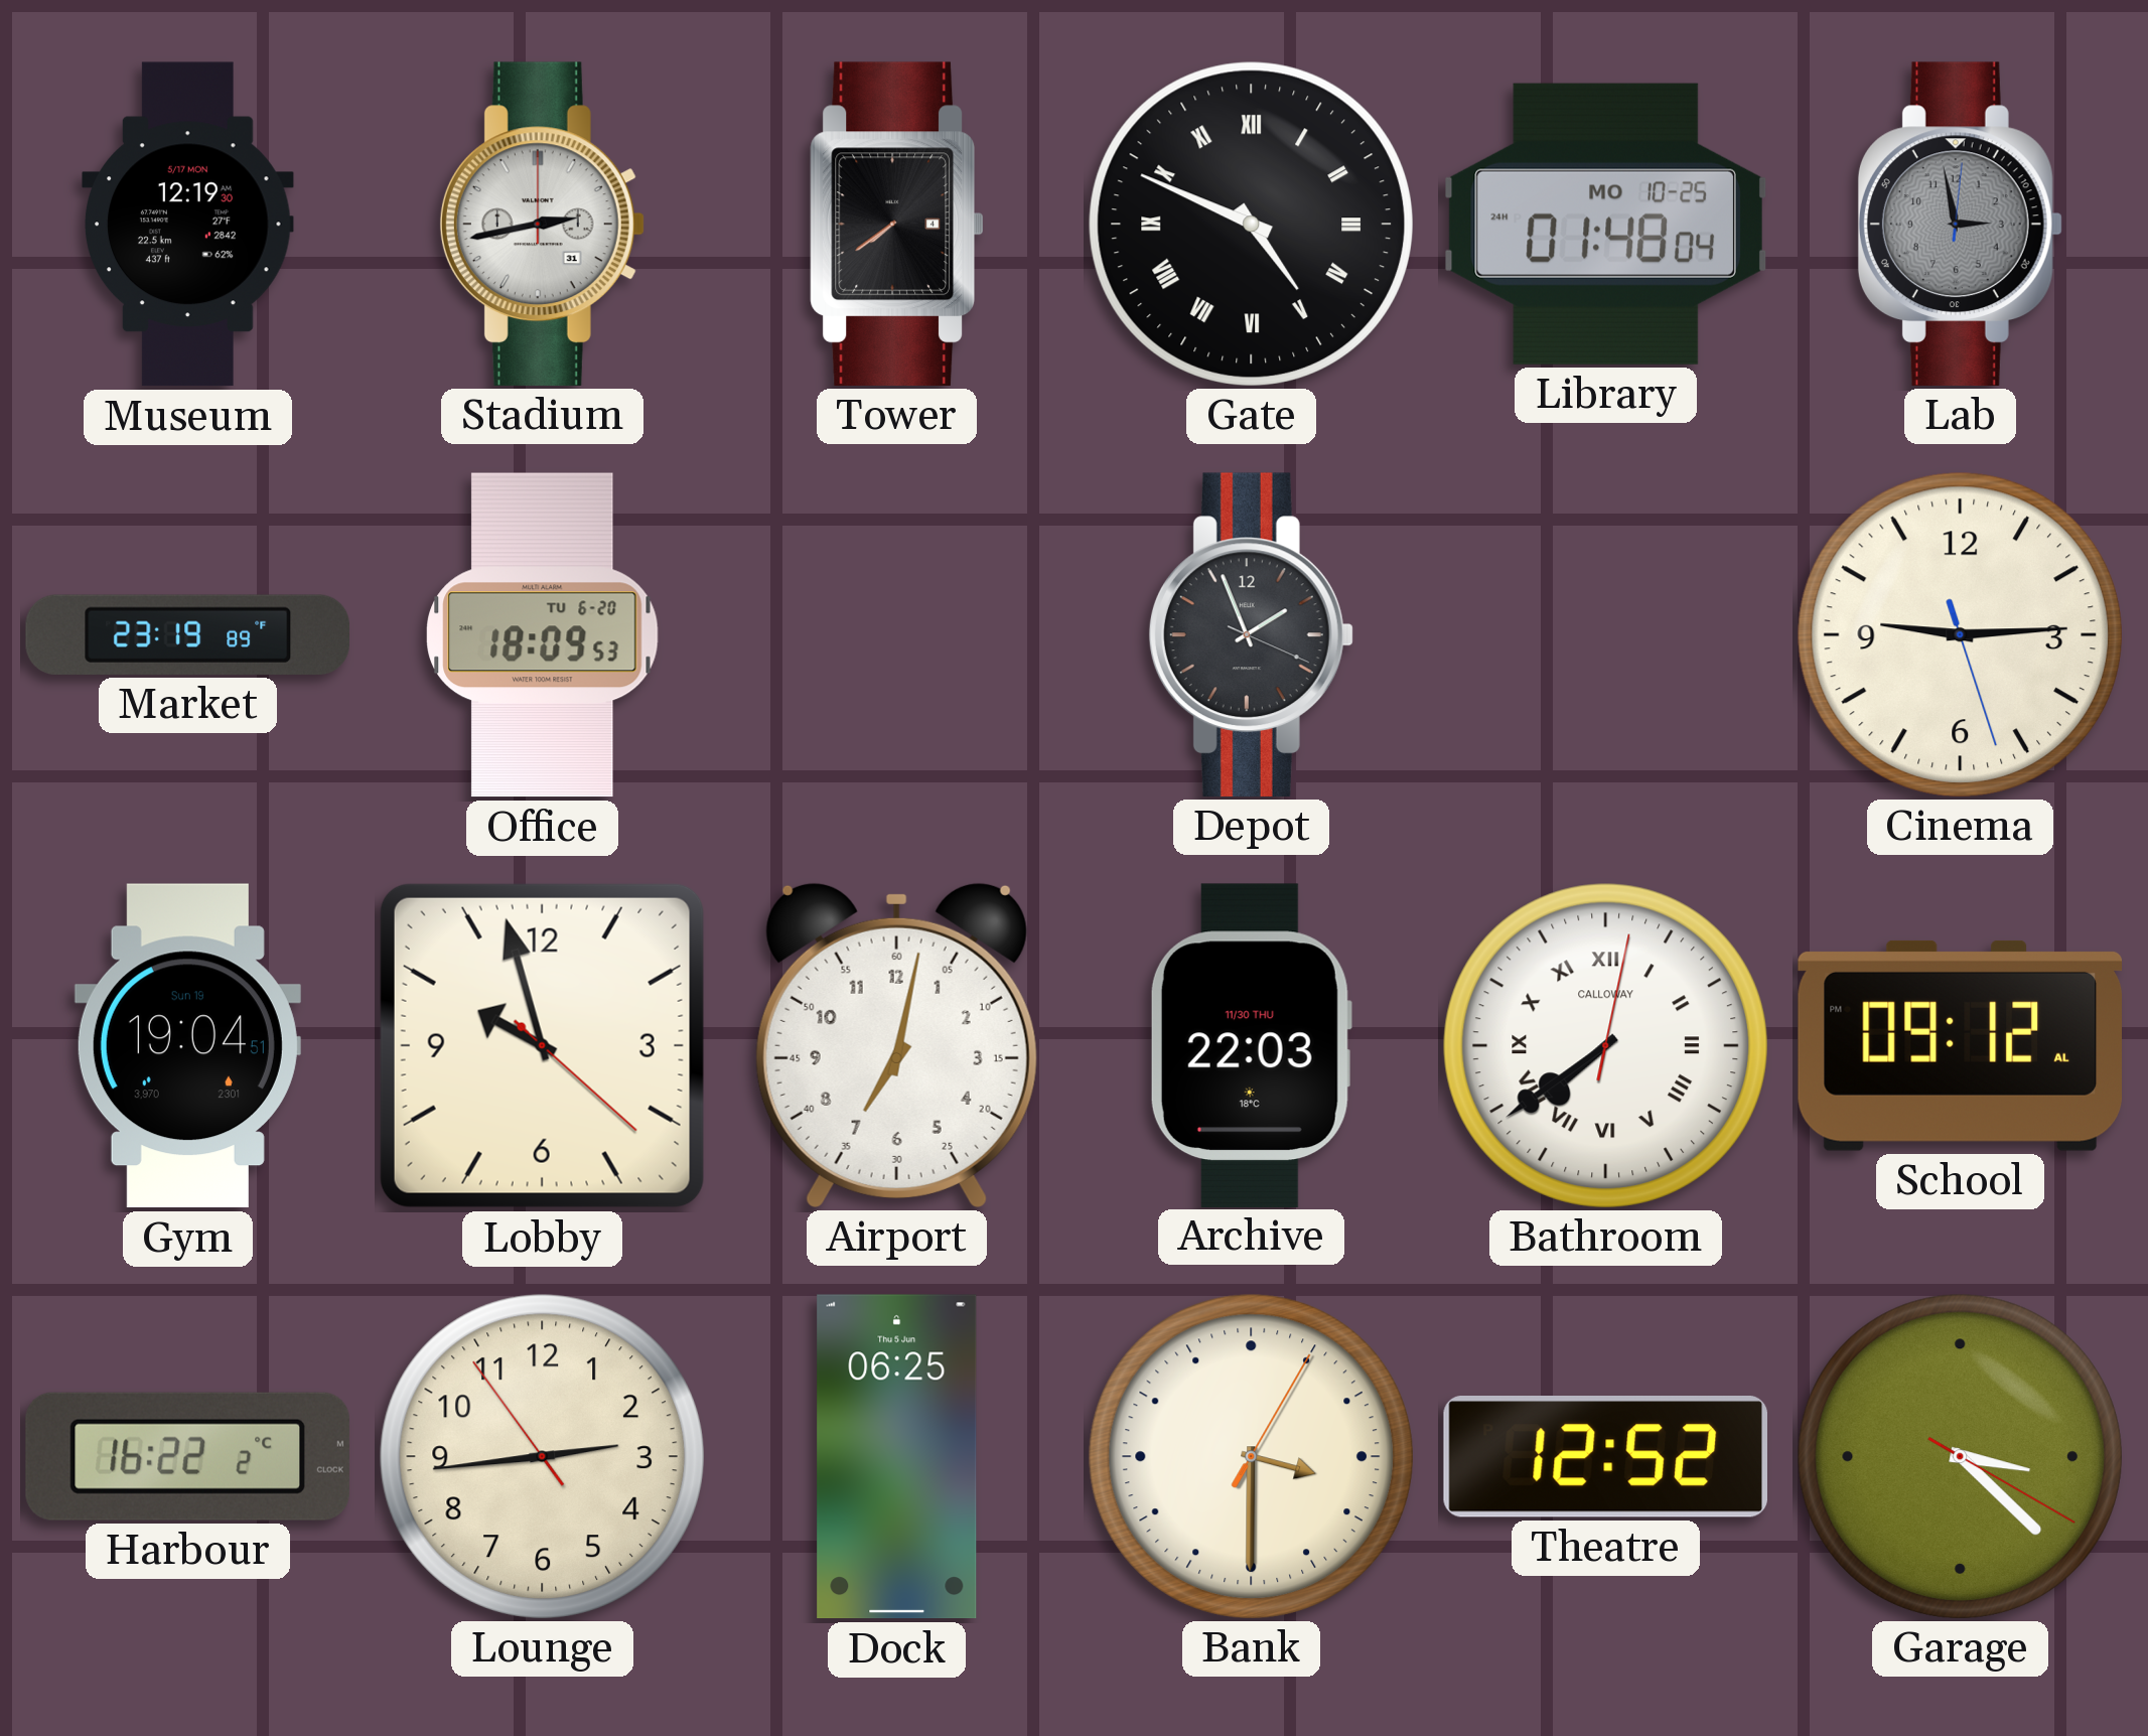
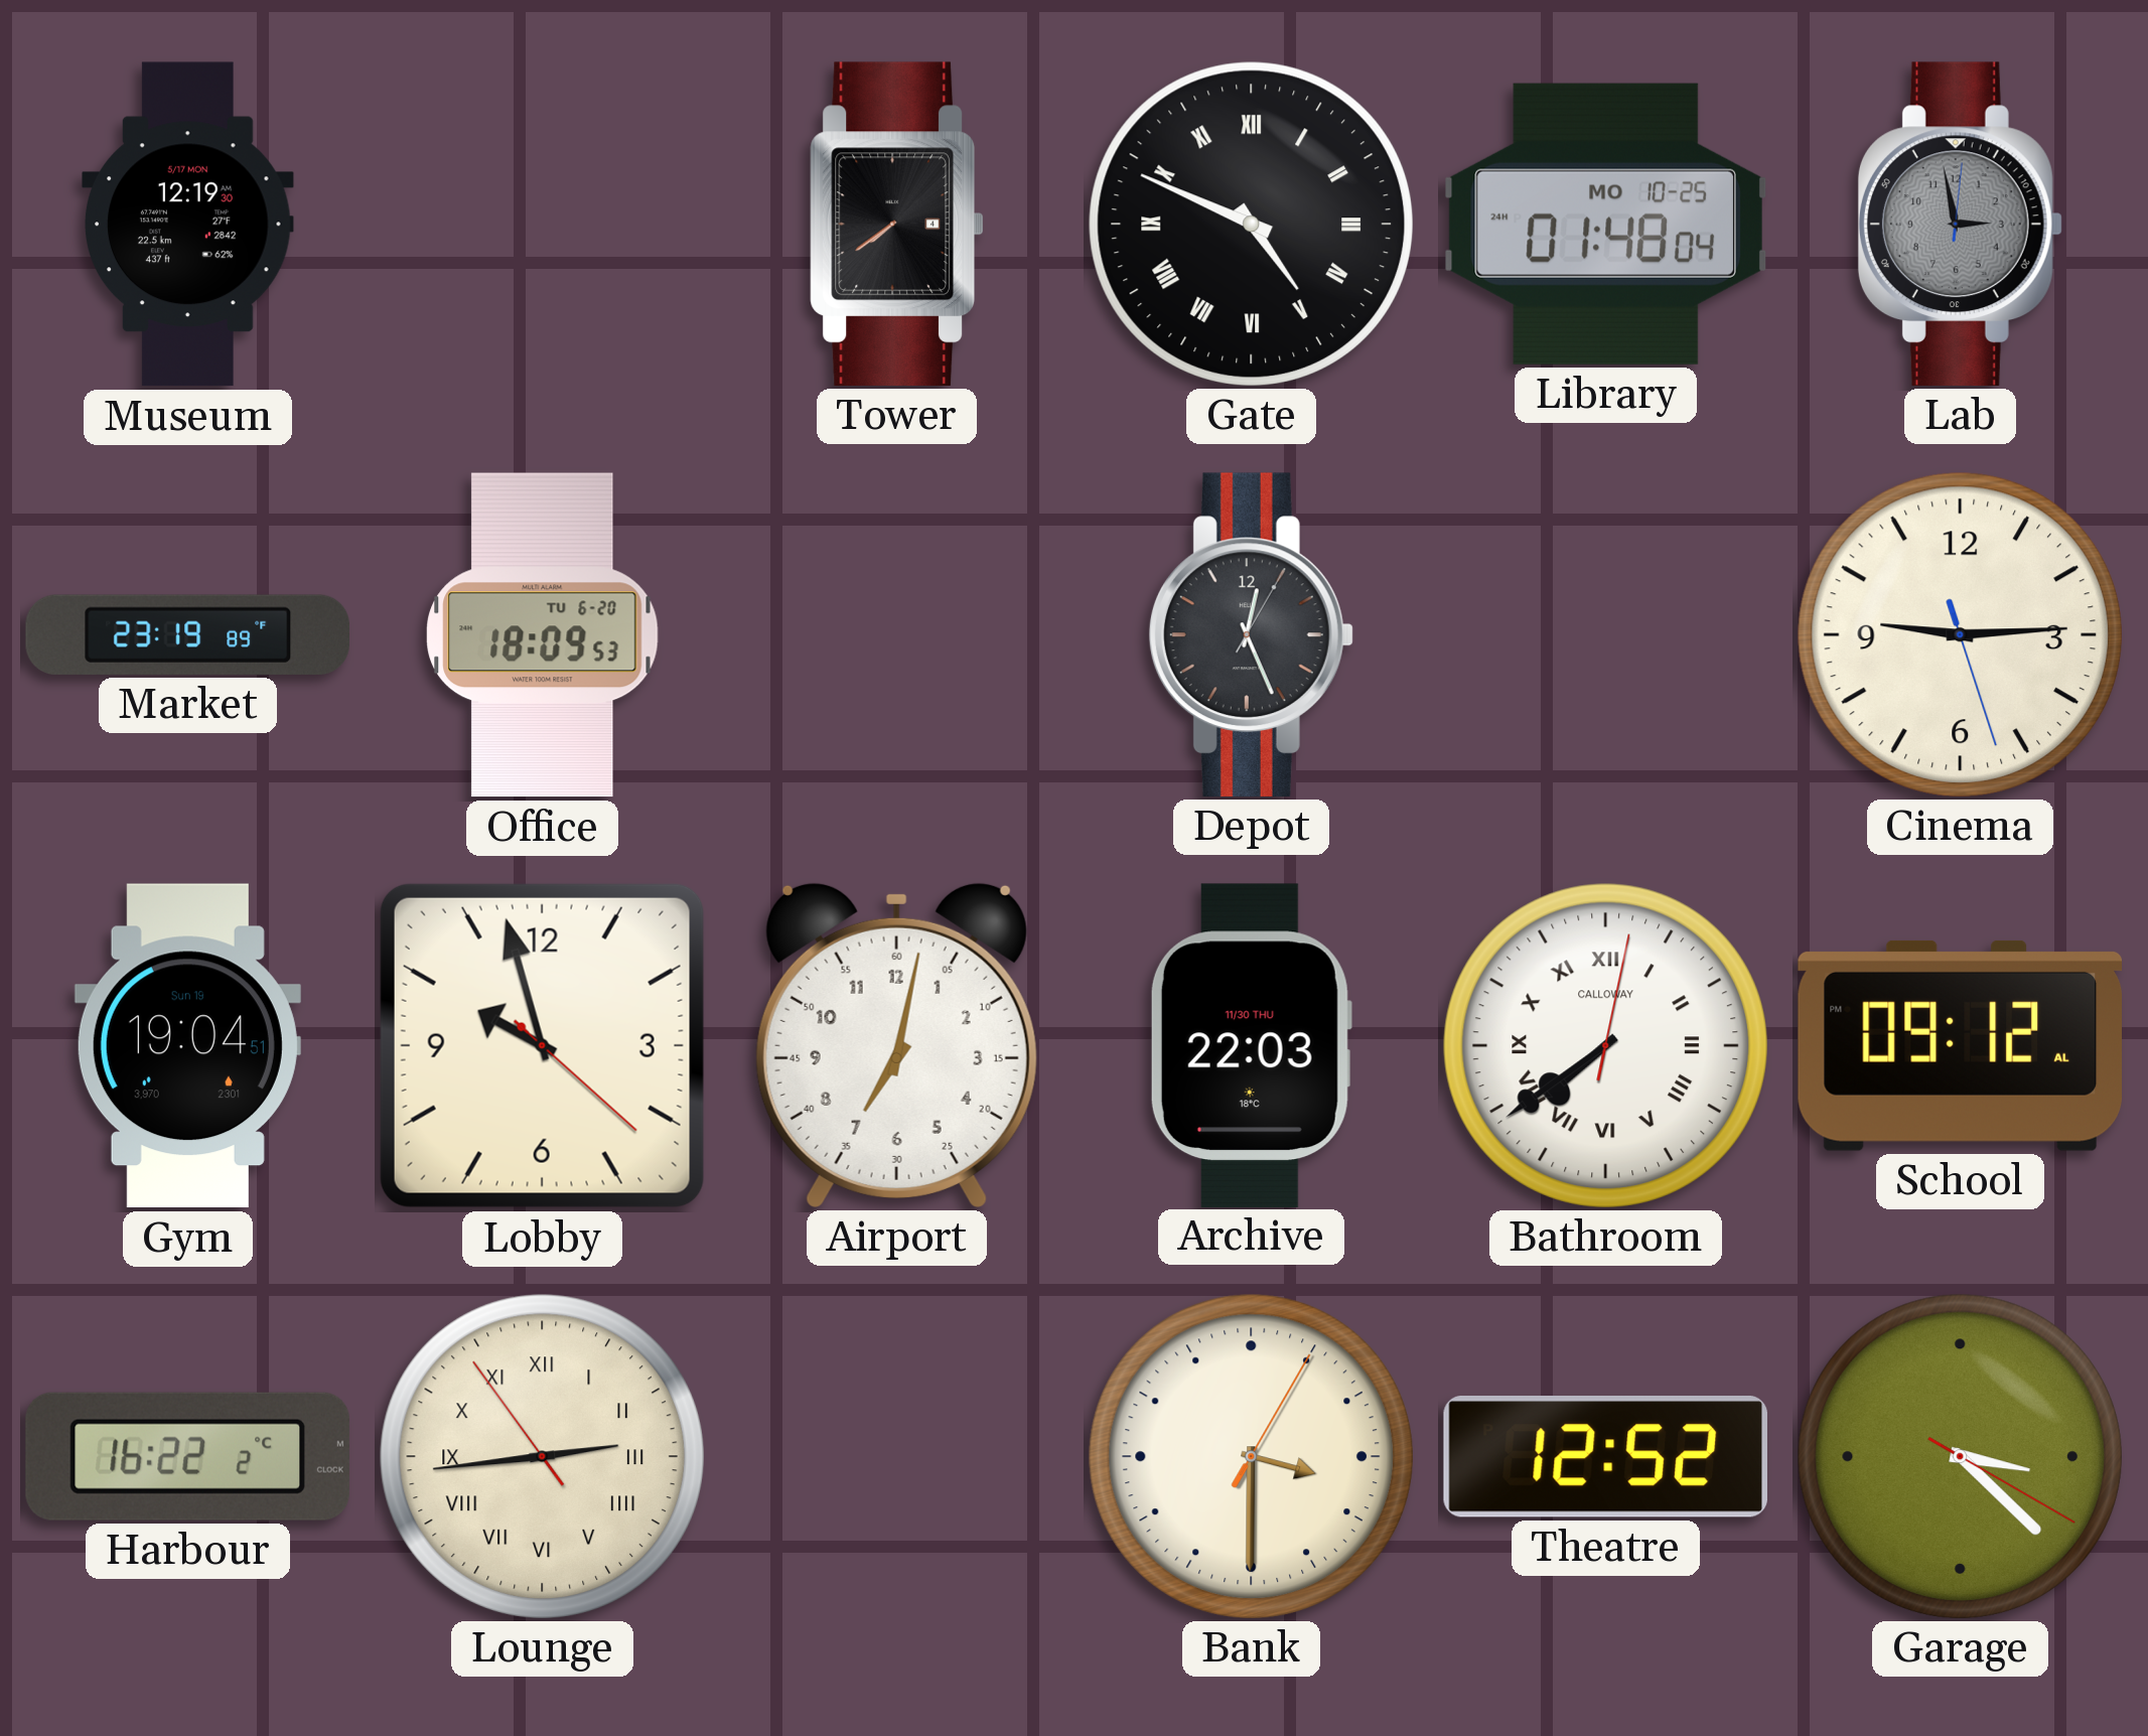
Stadium: 2:43 -> none
Depot: 1:56 -> 12:26
Lounge numerals: Arabic -> Roman
Dock: 06:25 -> none
